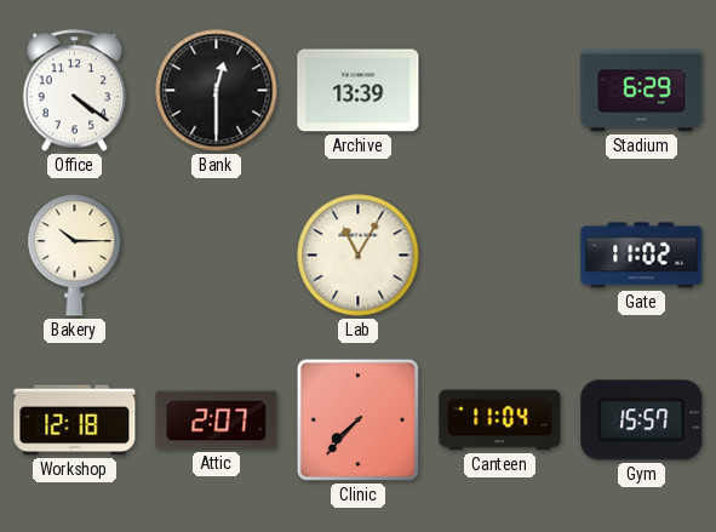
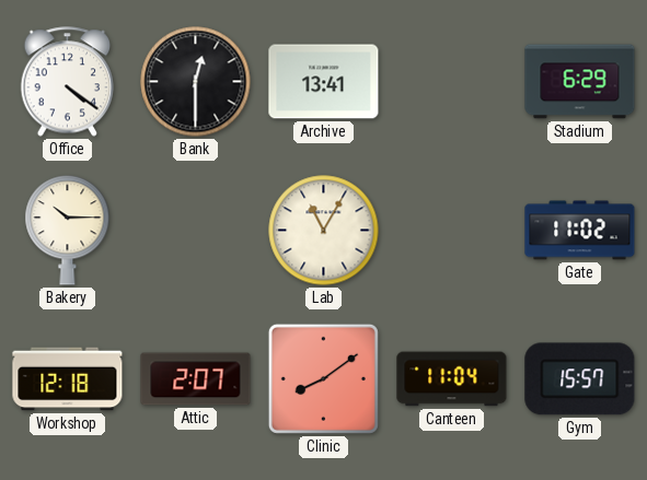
Archive: 13:39 -> 13:41
Clinic: 7:37 -> 8:09
